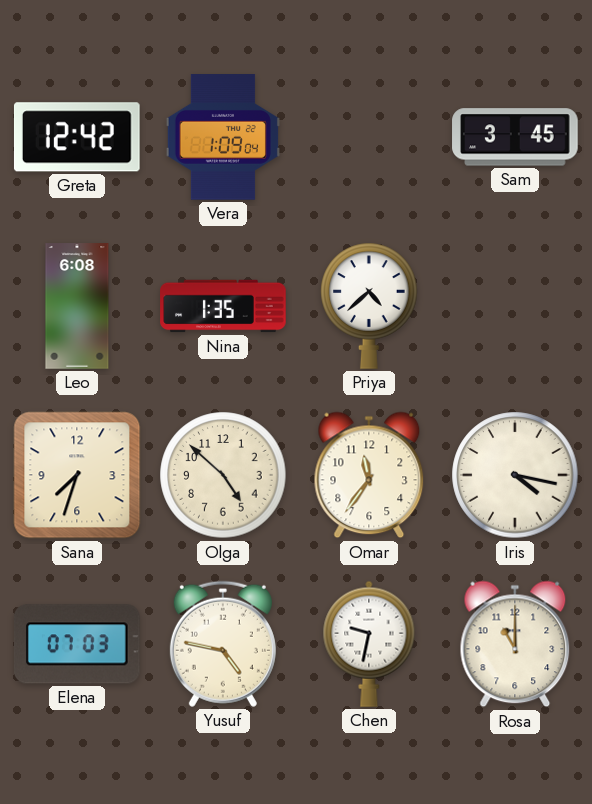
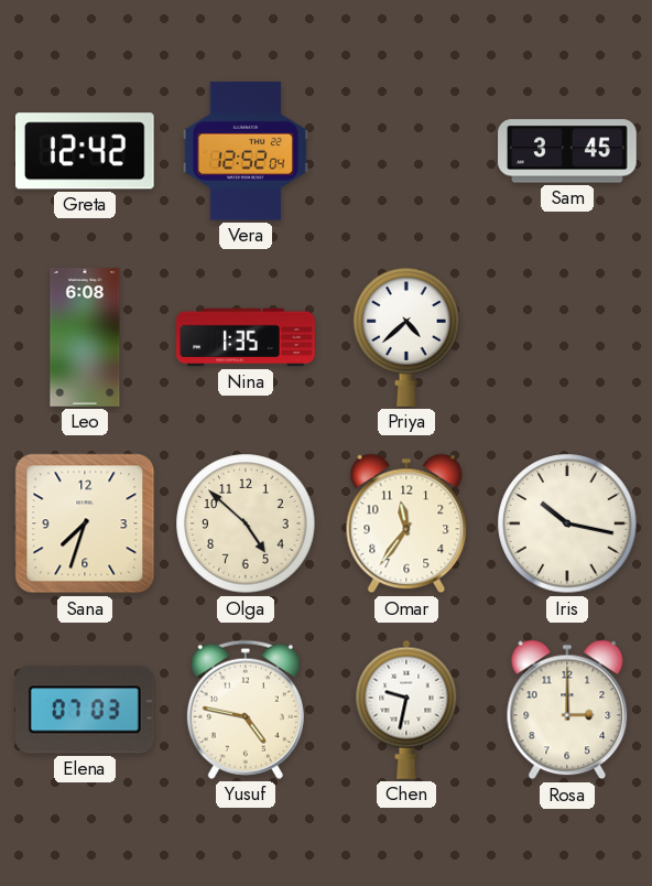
Vera: 1:09 -> 12:52
Iris: 4:17 -> 10:17
Rosa: 11:00 -> 3:00
